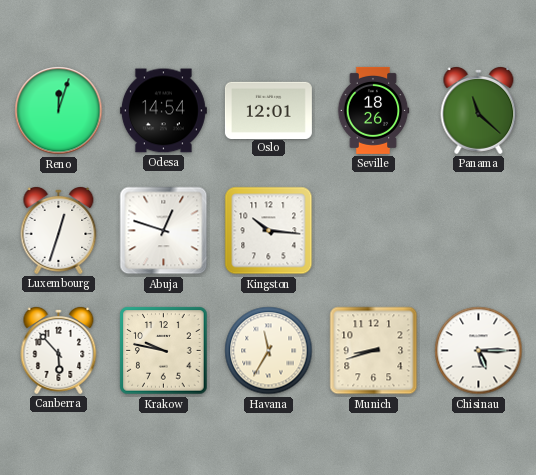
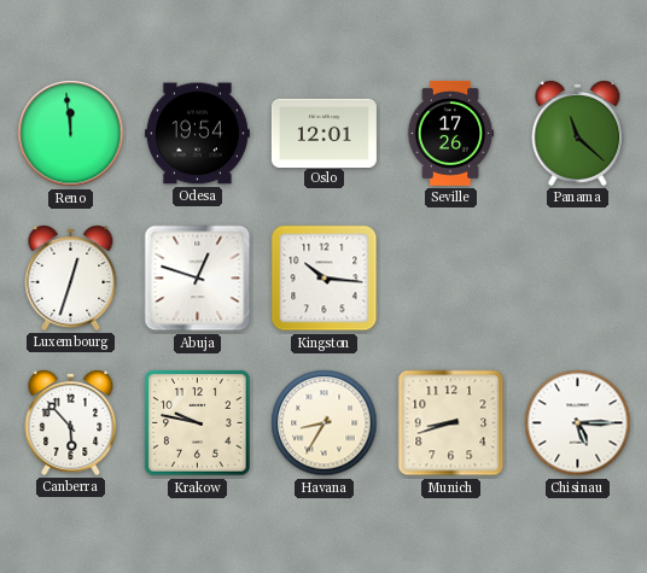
Reno: 12:03 -> 11:59
Odesa: 14:54 -> 19:54
Seville: 18:26 -> 17:26
Havana: 11:35 -> 8:35
